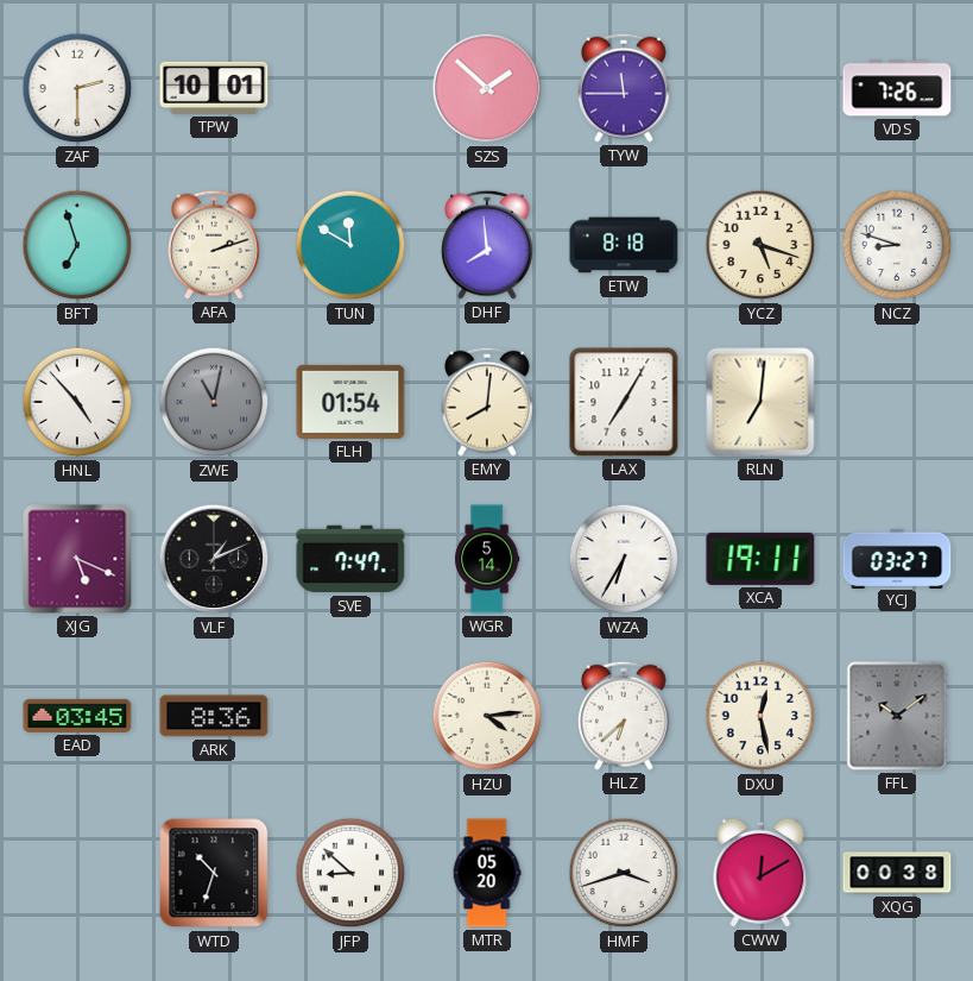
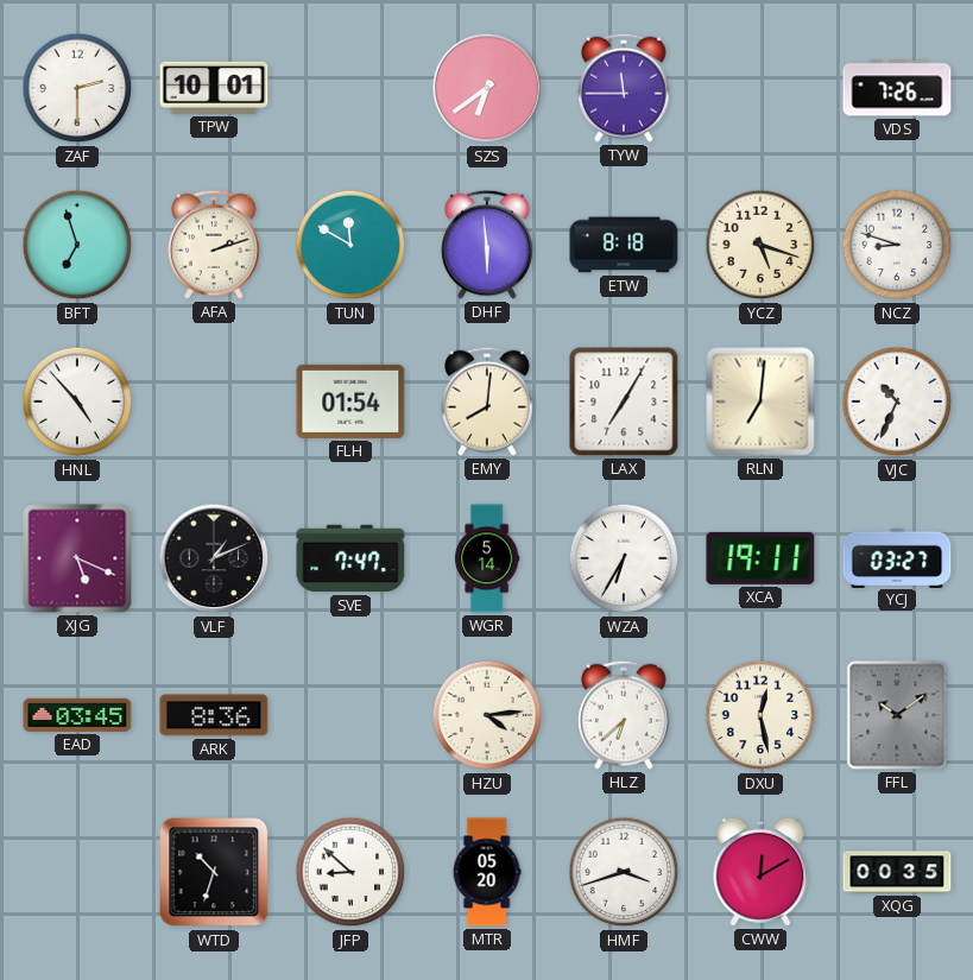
SZS: 1:52 -> 6:39
DHF: 7:59 -> 5:59
ZWE: 11:02 -> none
VJC: none -> 10:34
XQG: 00:38 -> 00:35
